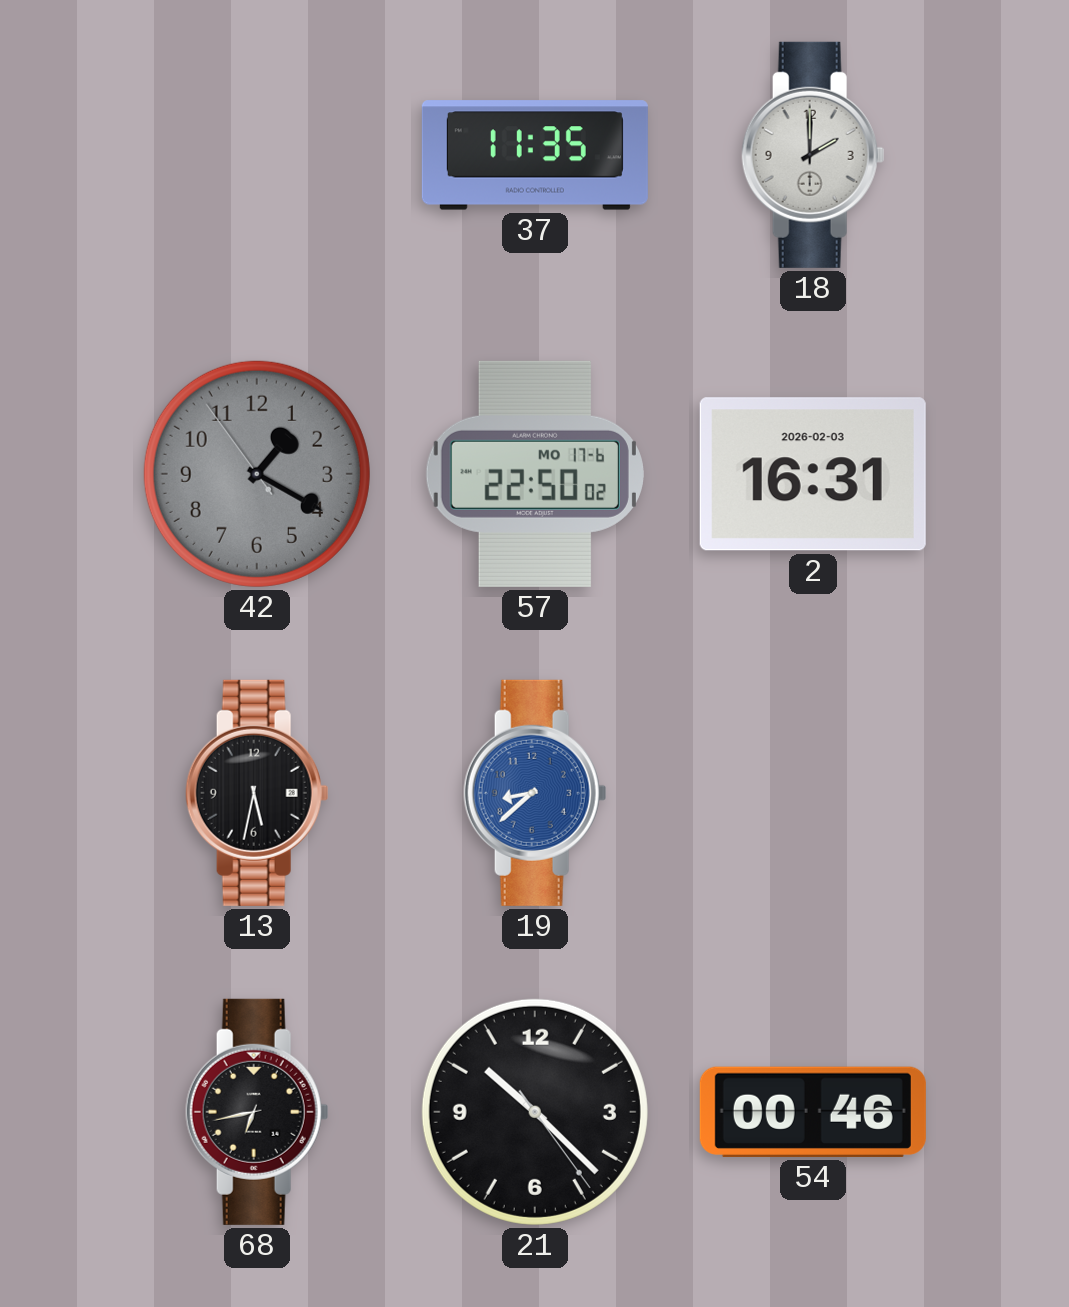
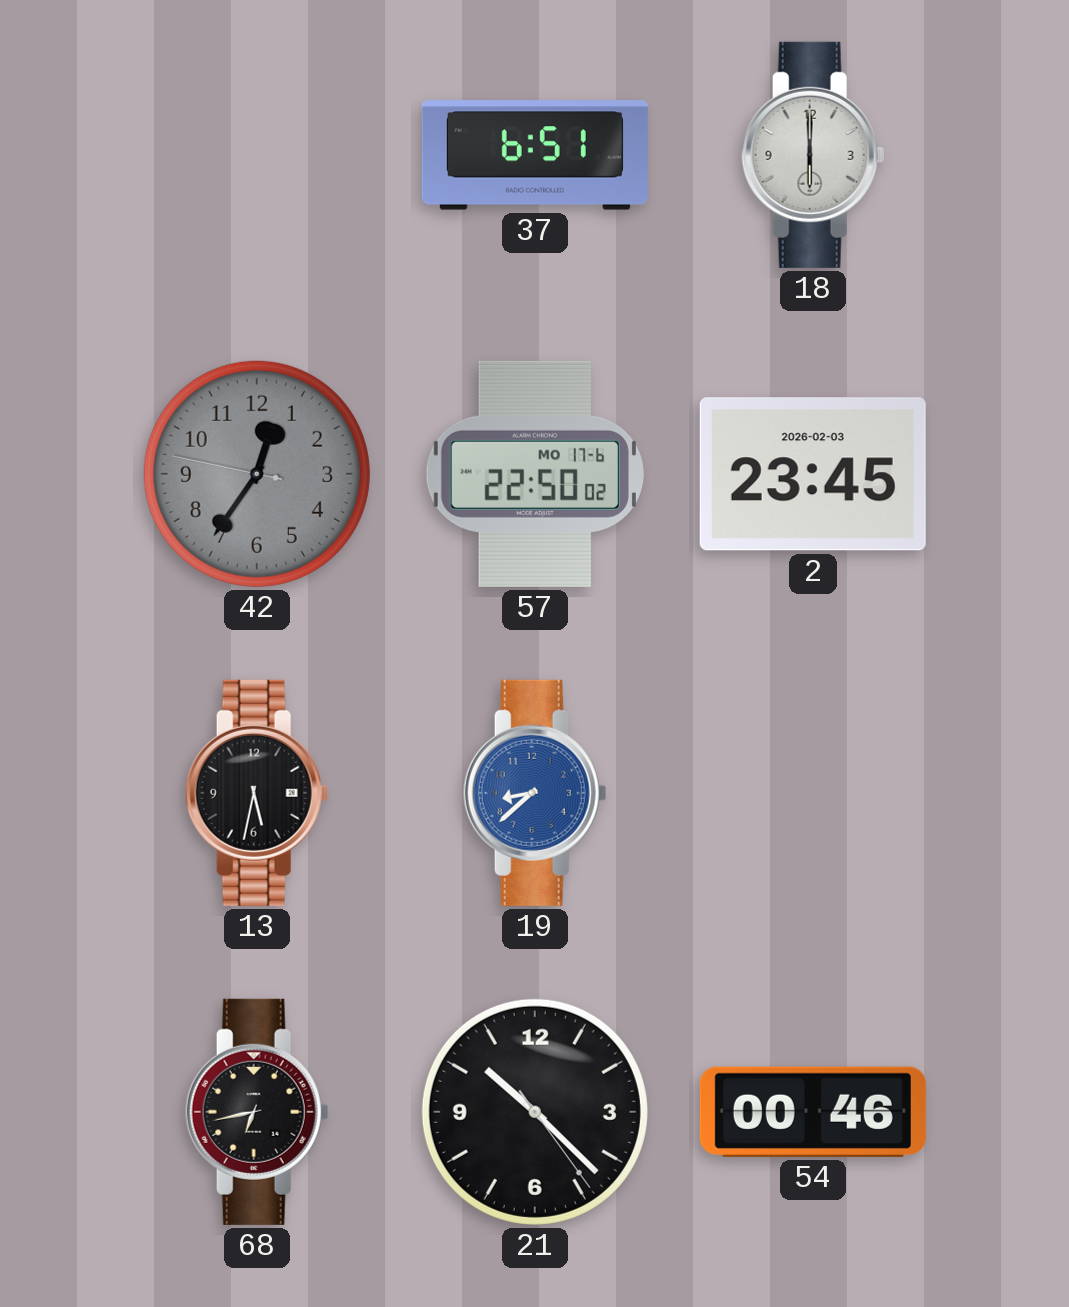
37: 11:35 -> 6:51
18: 2:00 -> 6:00
42: 1:19 -> 12:35
2: 16:31 -> 23:45
